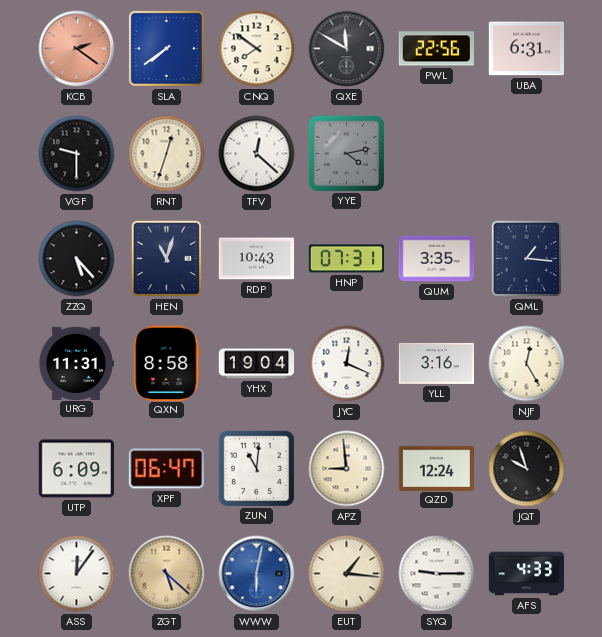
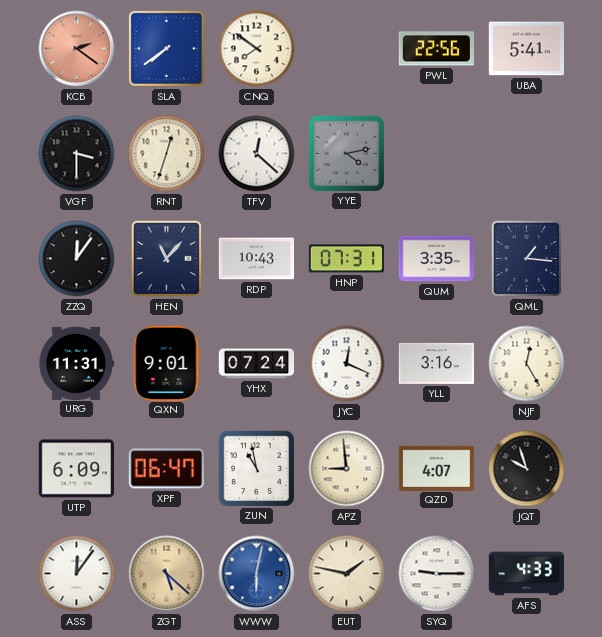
QXE: 11:50 -> none
UBA: 6:31 -> 5:41
VGF: 9:30 -> 3:30
ZZQ: 5:23 -> 12:06
HEN: 11:03 -> 11:07
QXN: 8:58 -> 9:01
YHX: 19:04 -> 07:24
ZUN: 11:01 -> 10:58
QZD: 12:24 -> 4:07
EUT: 1:16 -> 1:47
